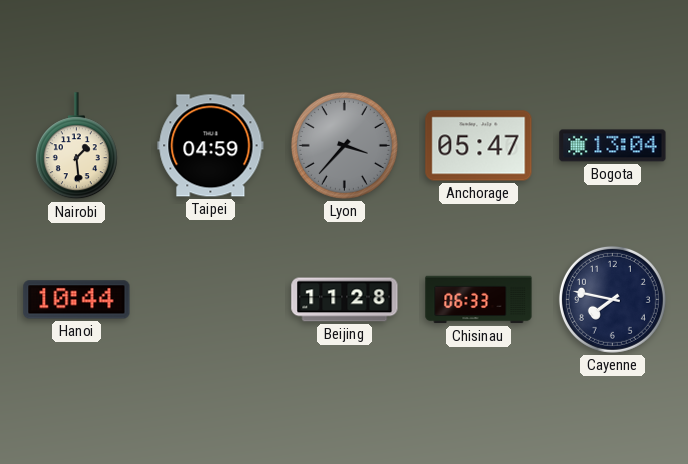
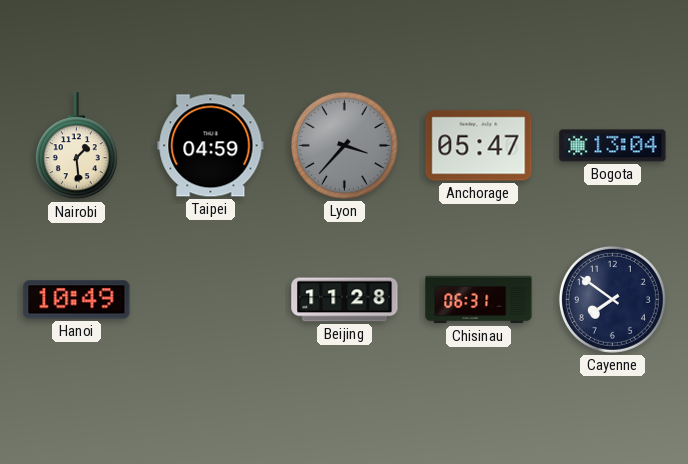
Hanoi: 10:44 -> 10:49
Chisinau: 06:33 -> 06:31
Cayenne: 7:47 -> 7:51
